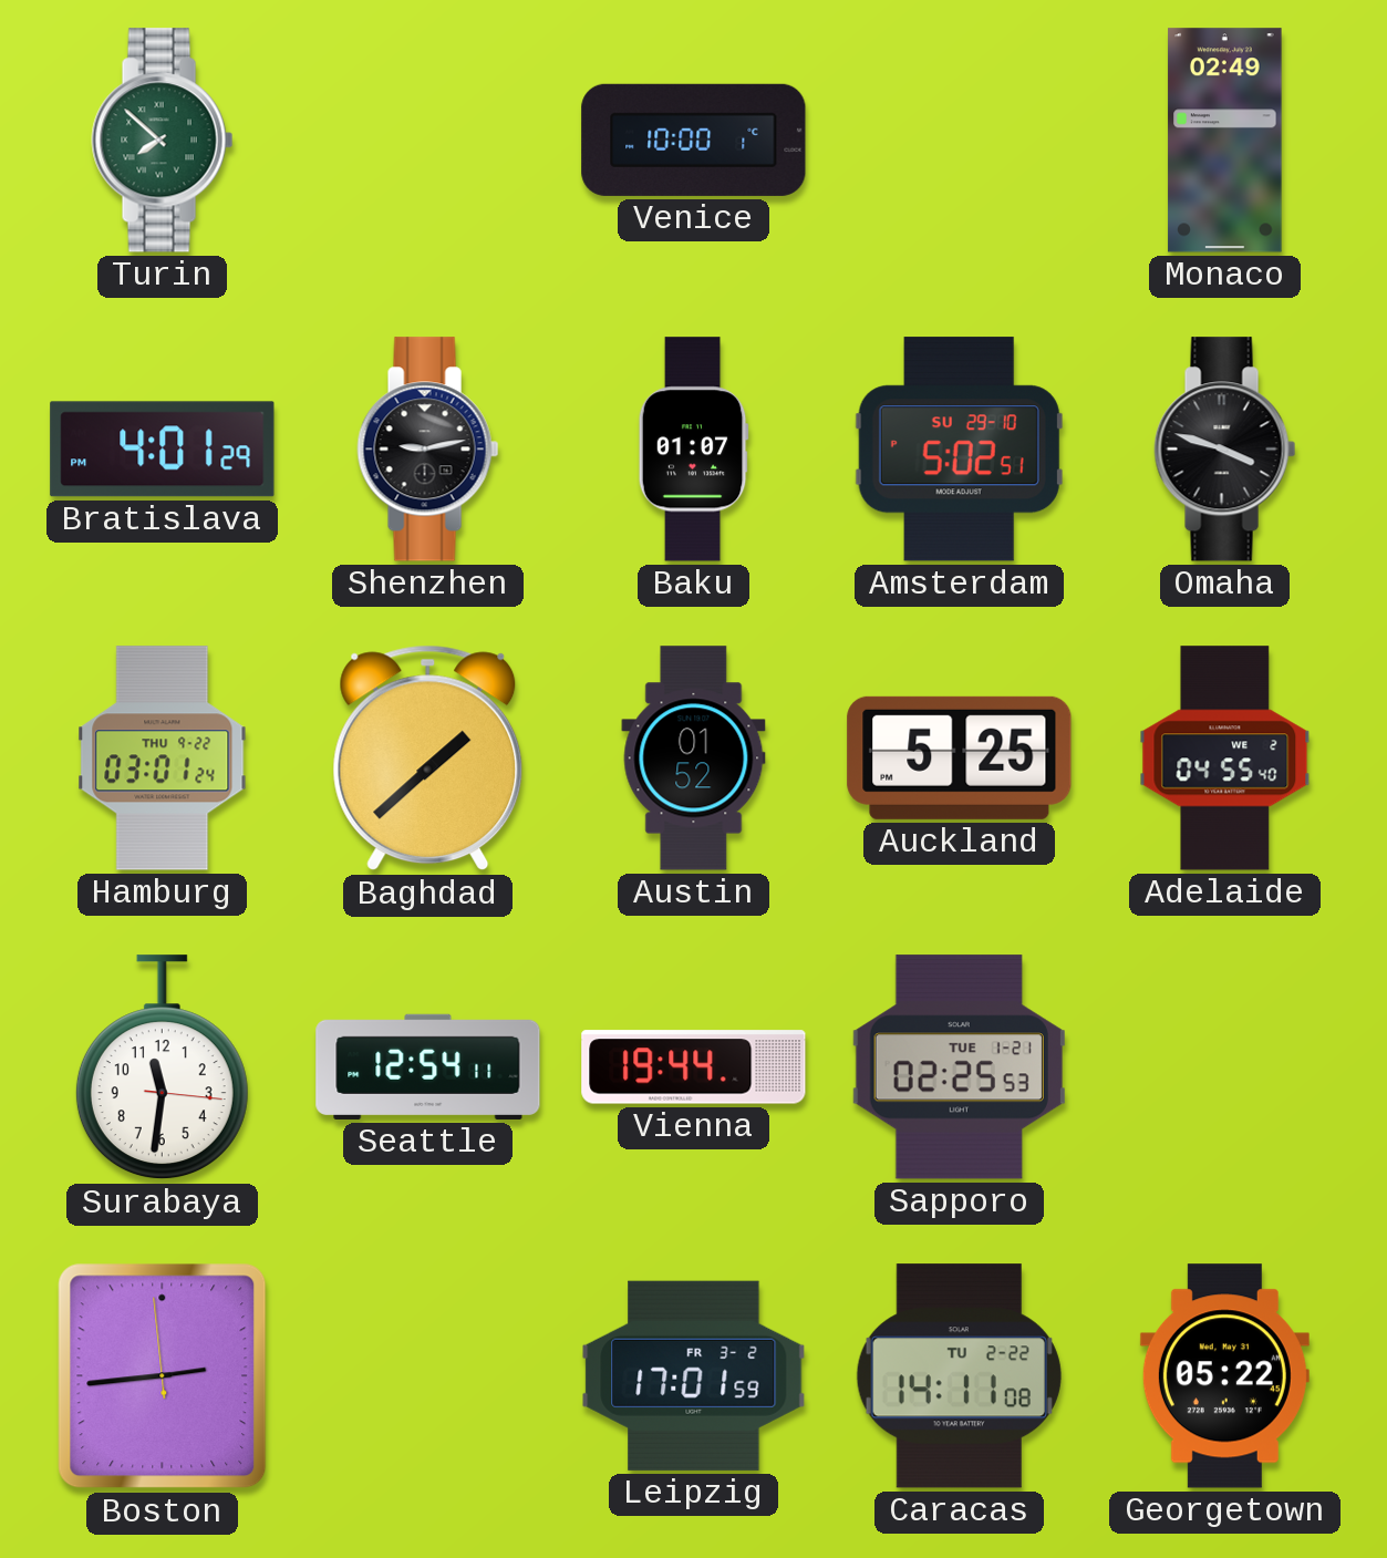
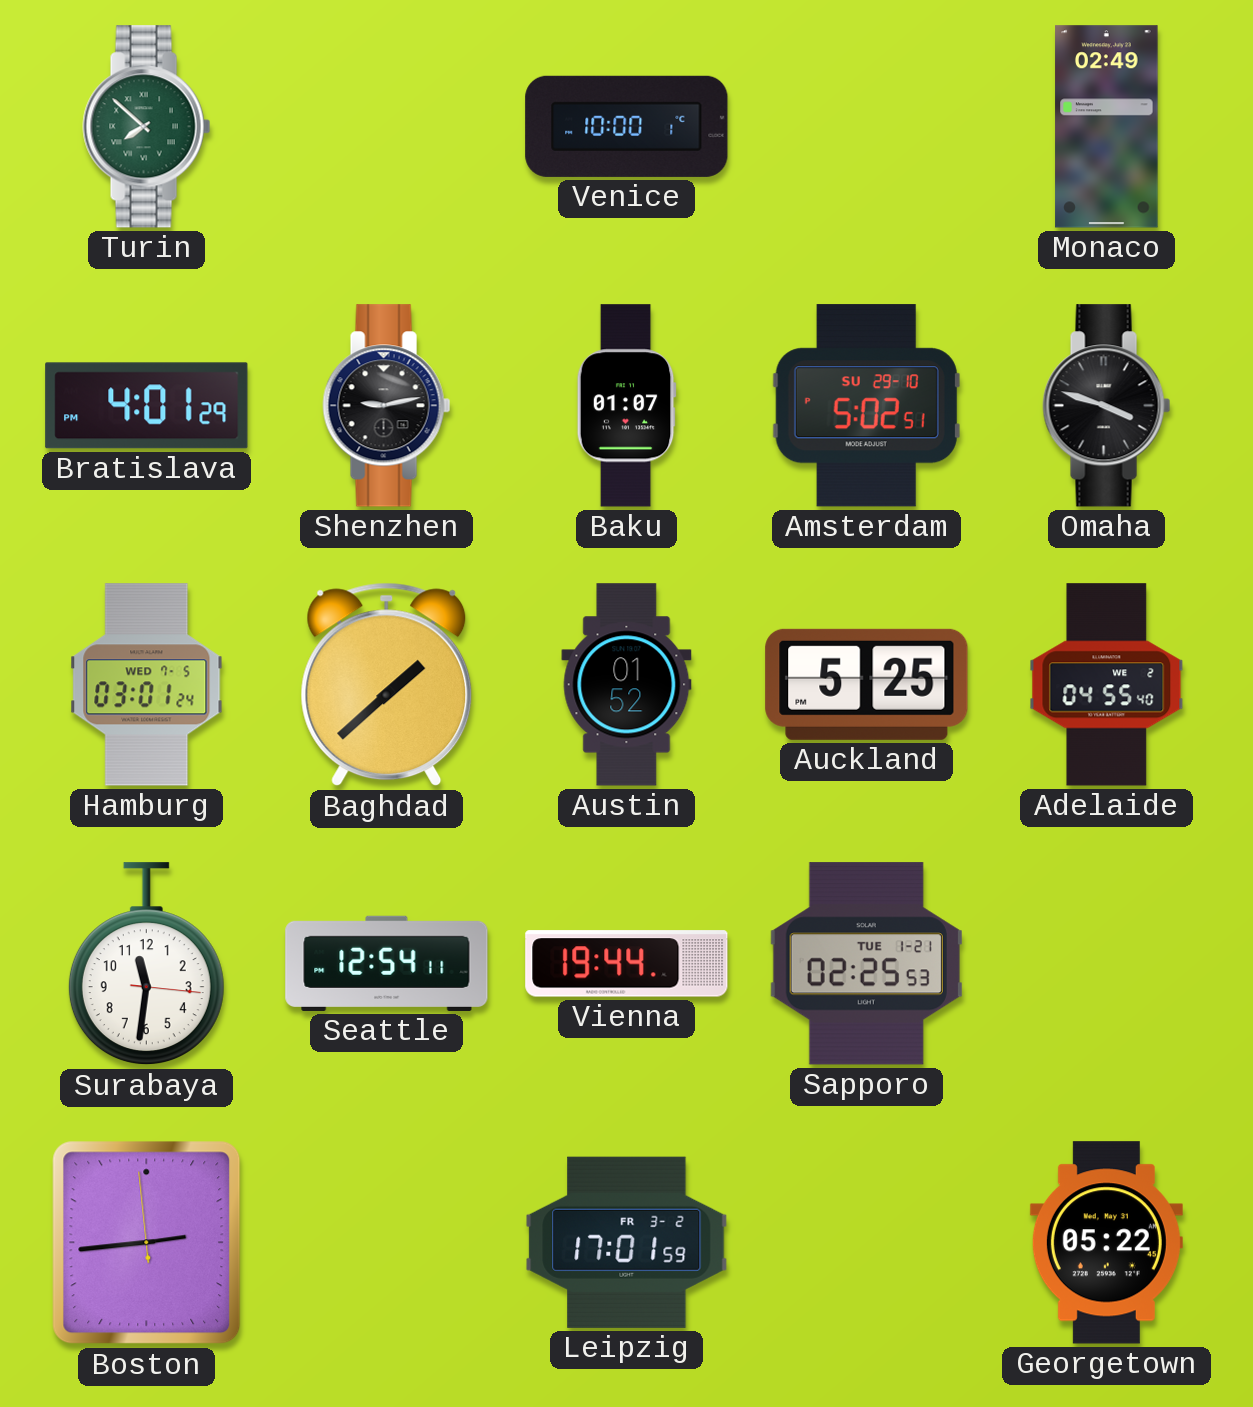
Hamburg date: THU 9-22 -> WED 7-5
Caracas: 14:11 -> none
